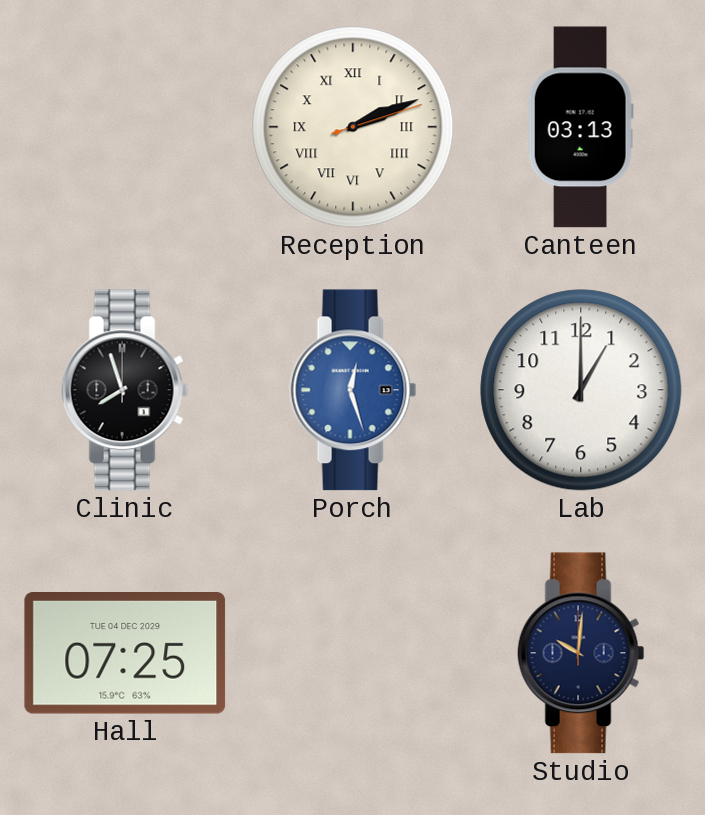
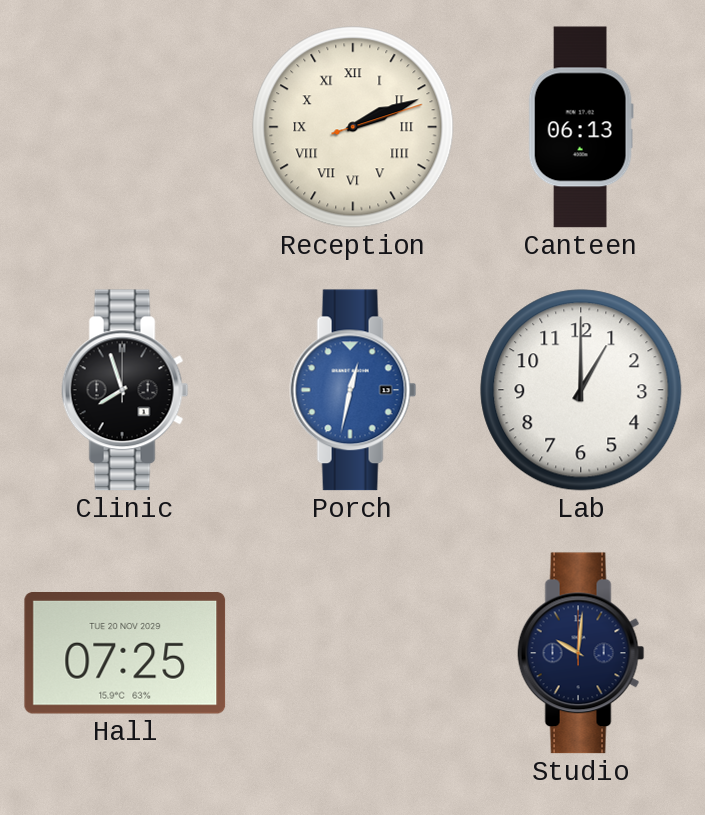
Canteen: 03:13 -> 06:13
Porch: 12:27 -> 12:32
Hall date: TUE 04 DEC 2029 -> TUE 20 NOV 2029
